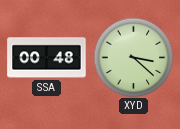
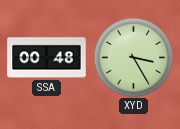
XYD: 3:22 -> 3:25
